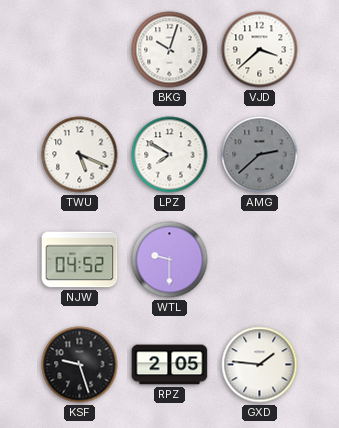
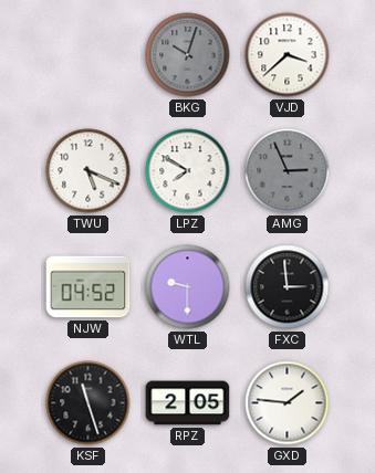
BKG dial: white -> grey
AMG: 2:38 -> 2:56
FXC: none -> 2:59
KSF: 9:27 -> 11:27
